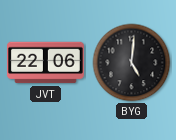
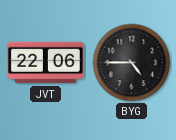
BYG: 5:01 -> 4:45
